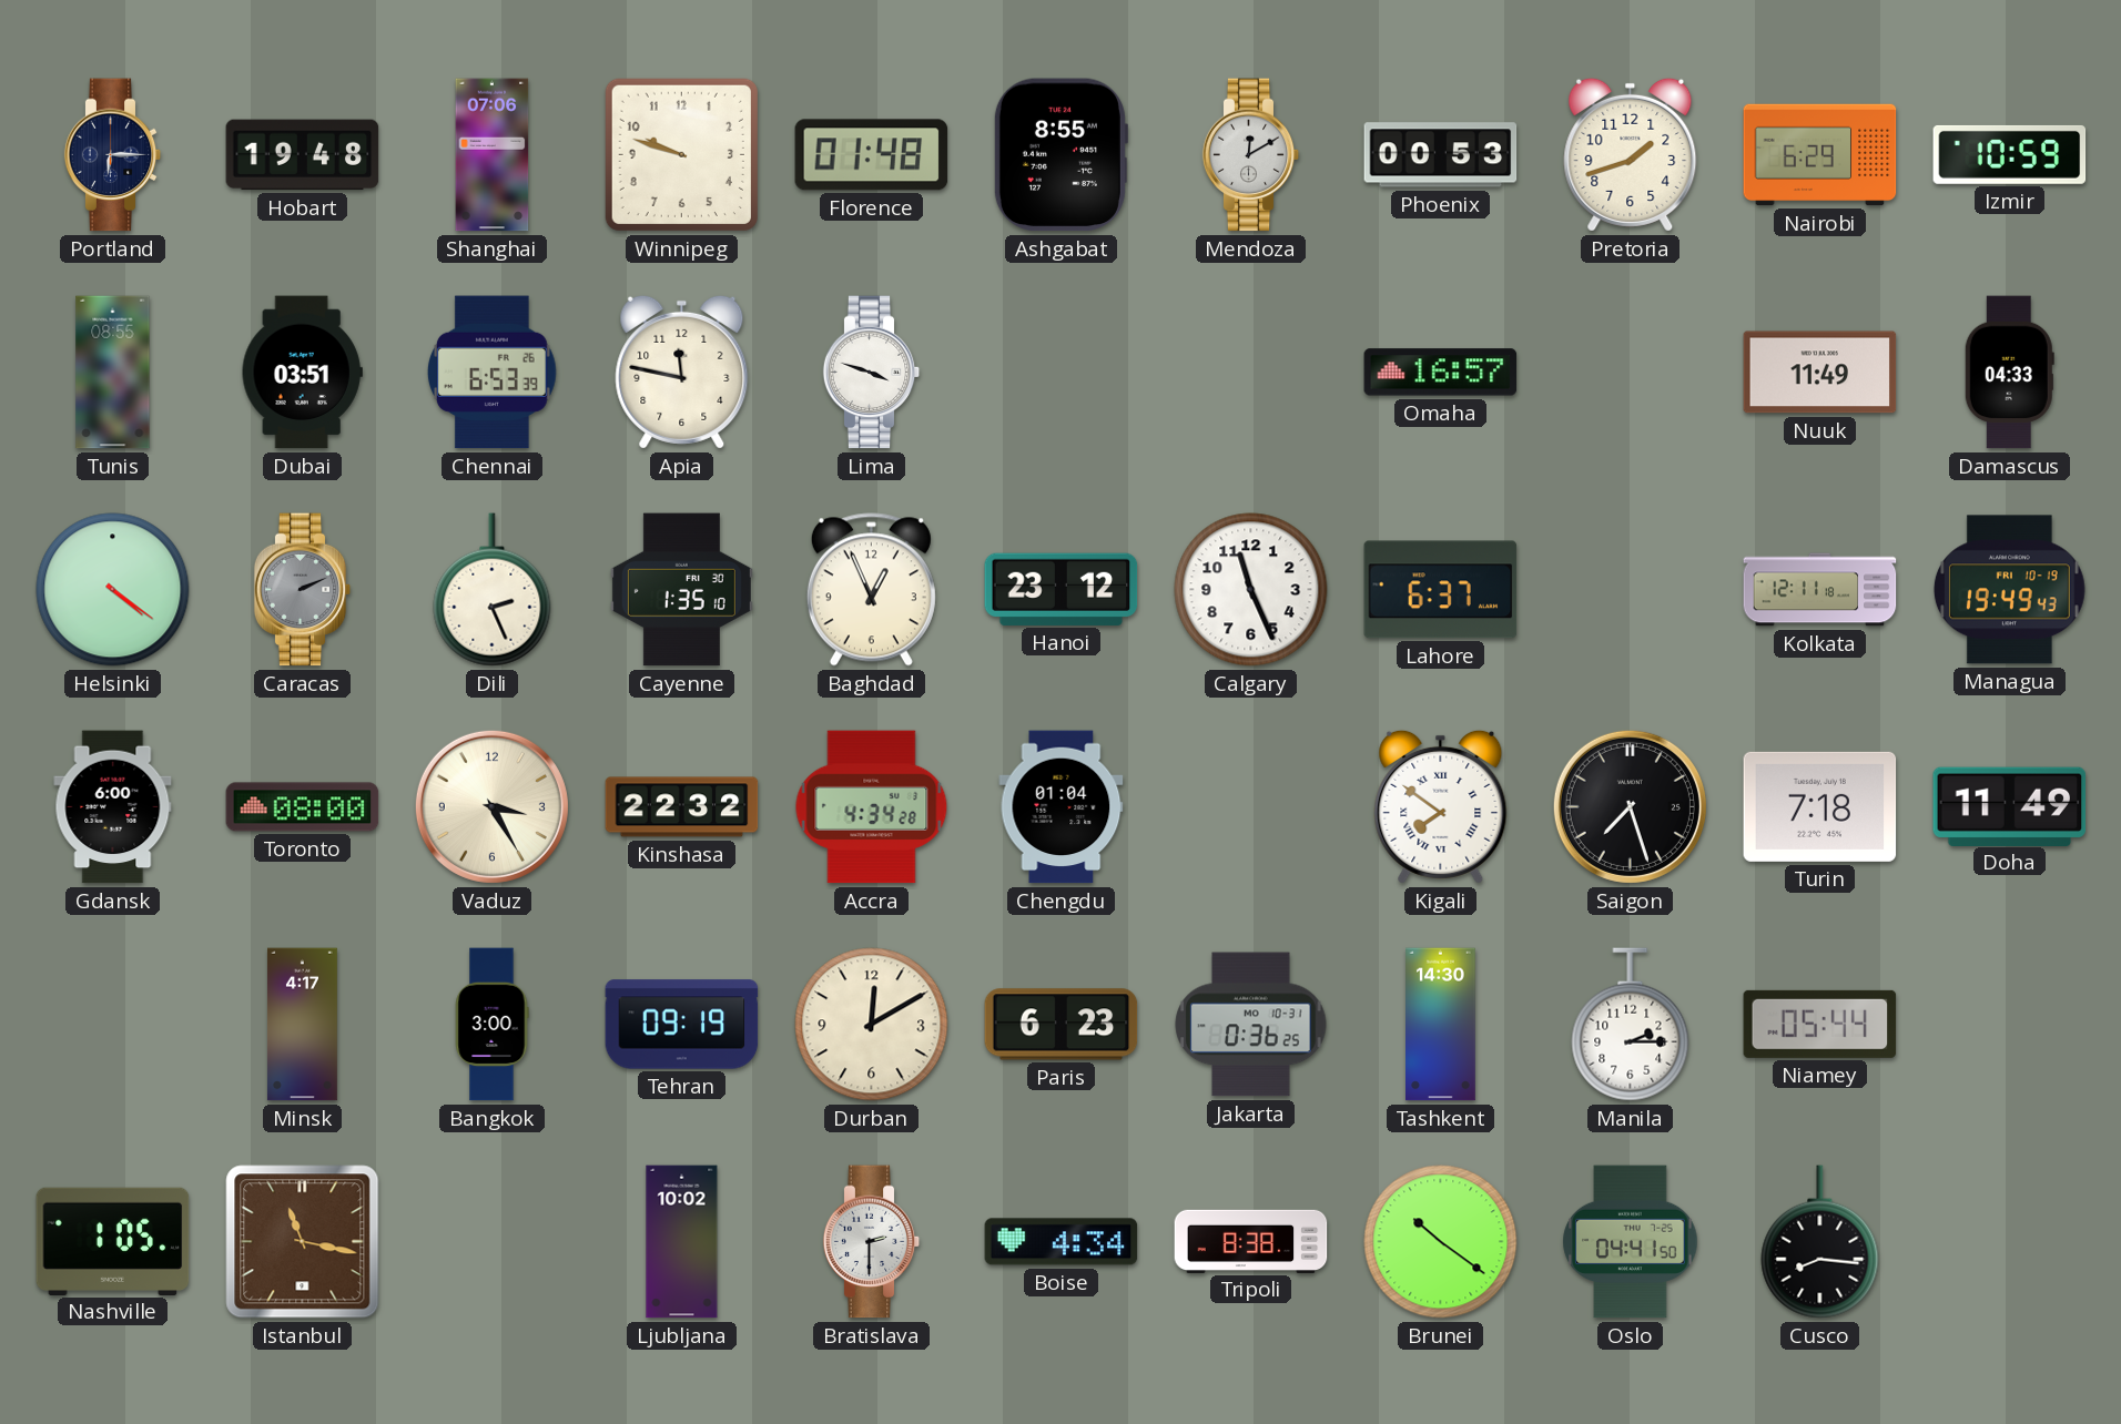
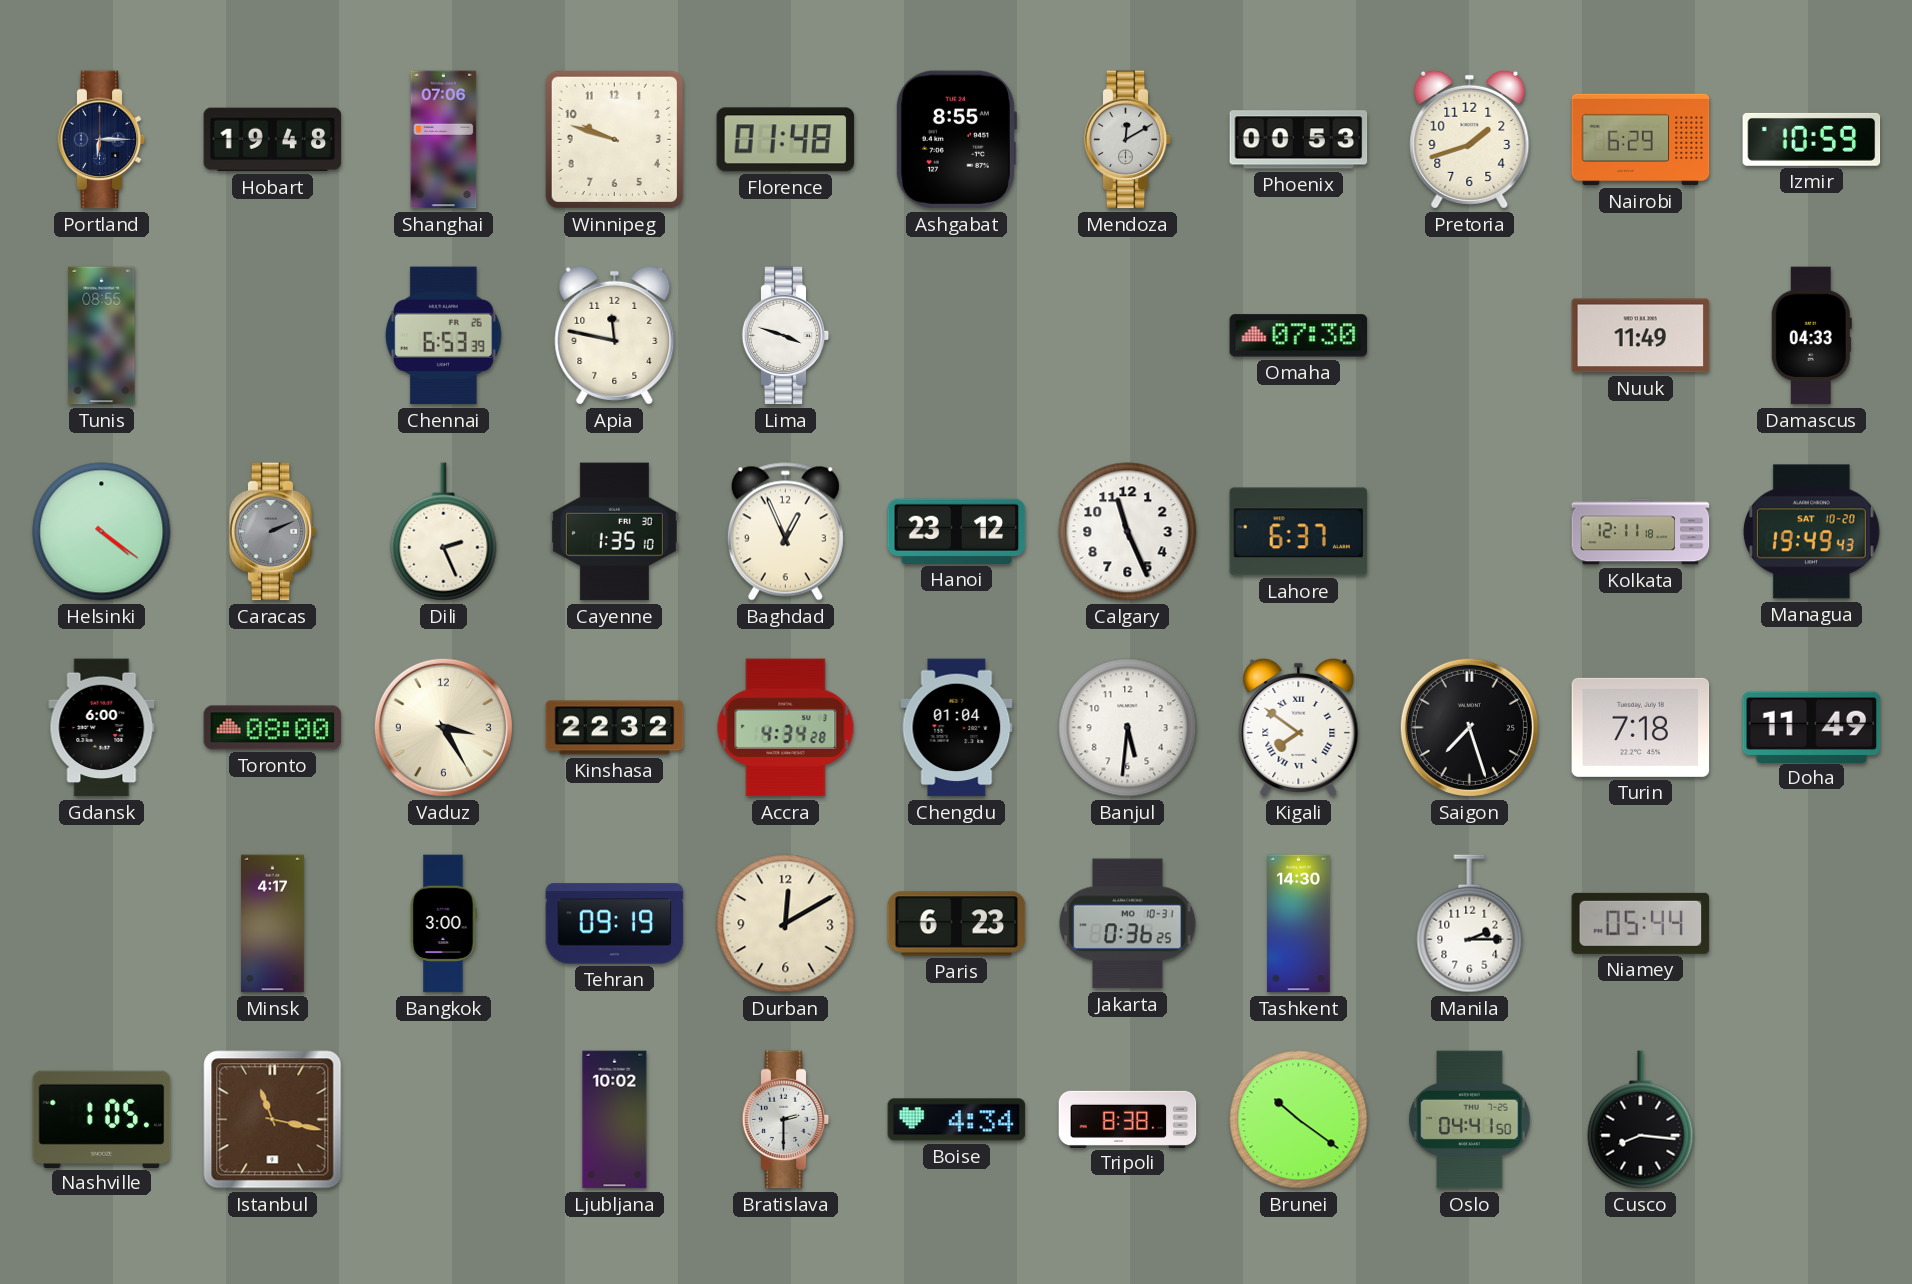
Dubai: 03:51 -> none
Omaha: 16:57 -> 07:30
Managua date: FRI 10-19 -> SAT 10-20
Banjul: none -> 5:31
